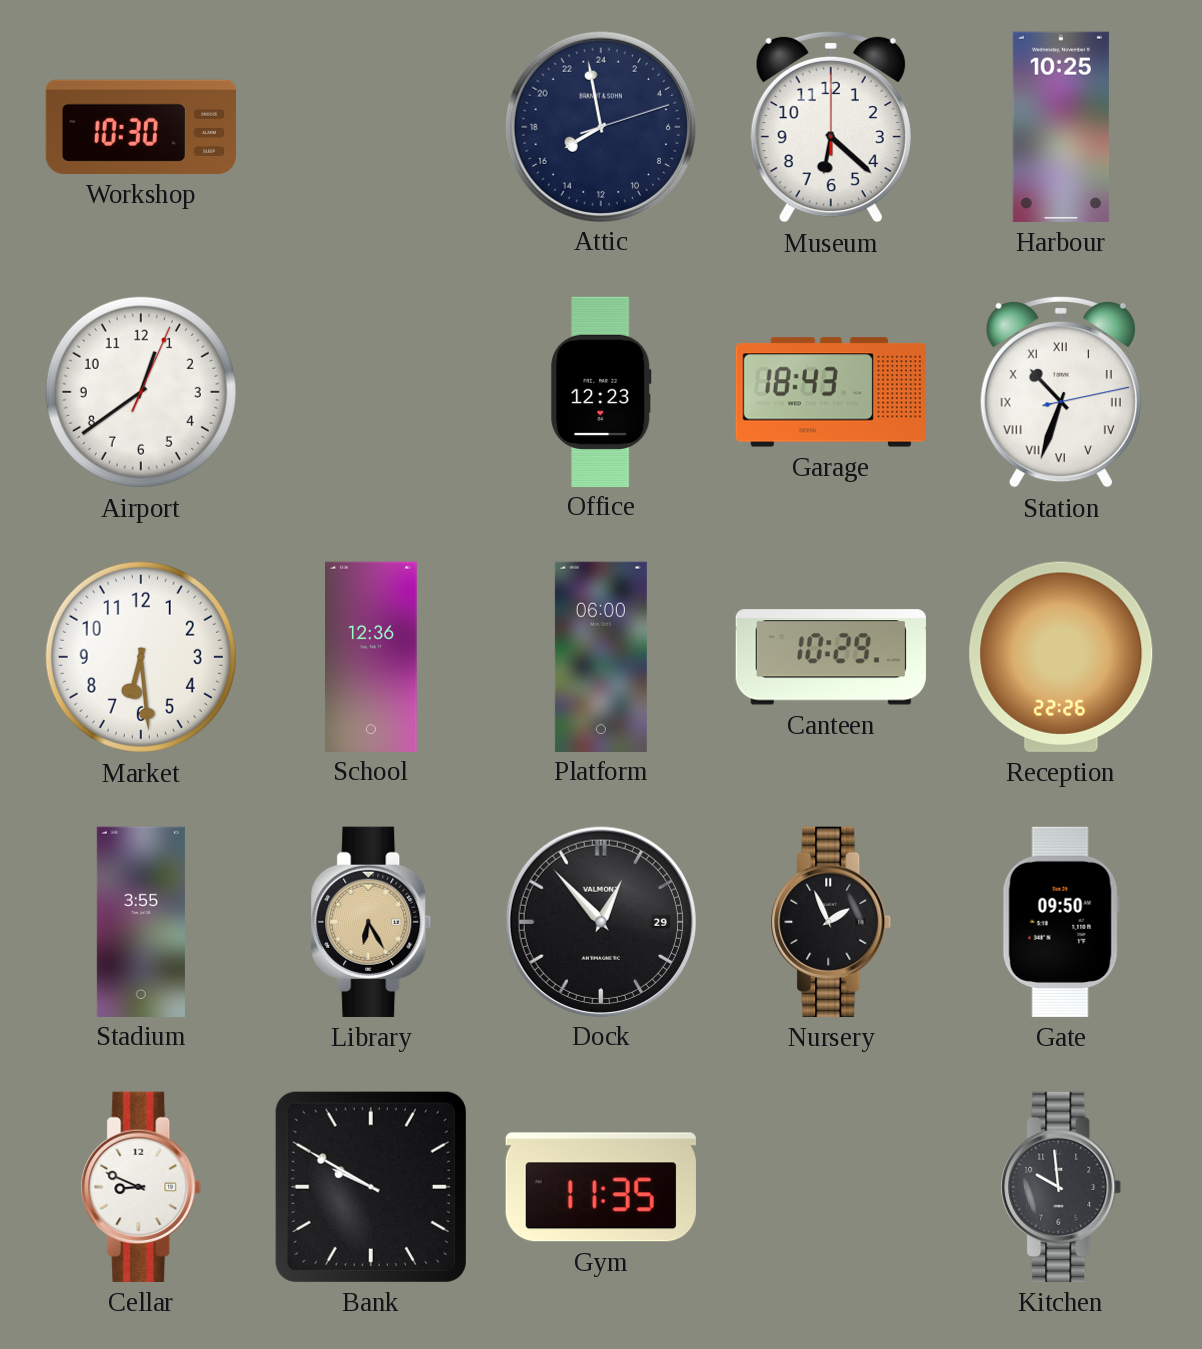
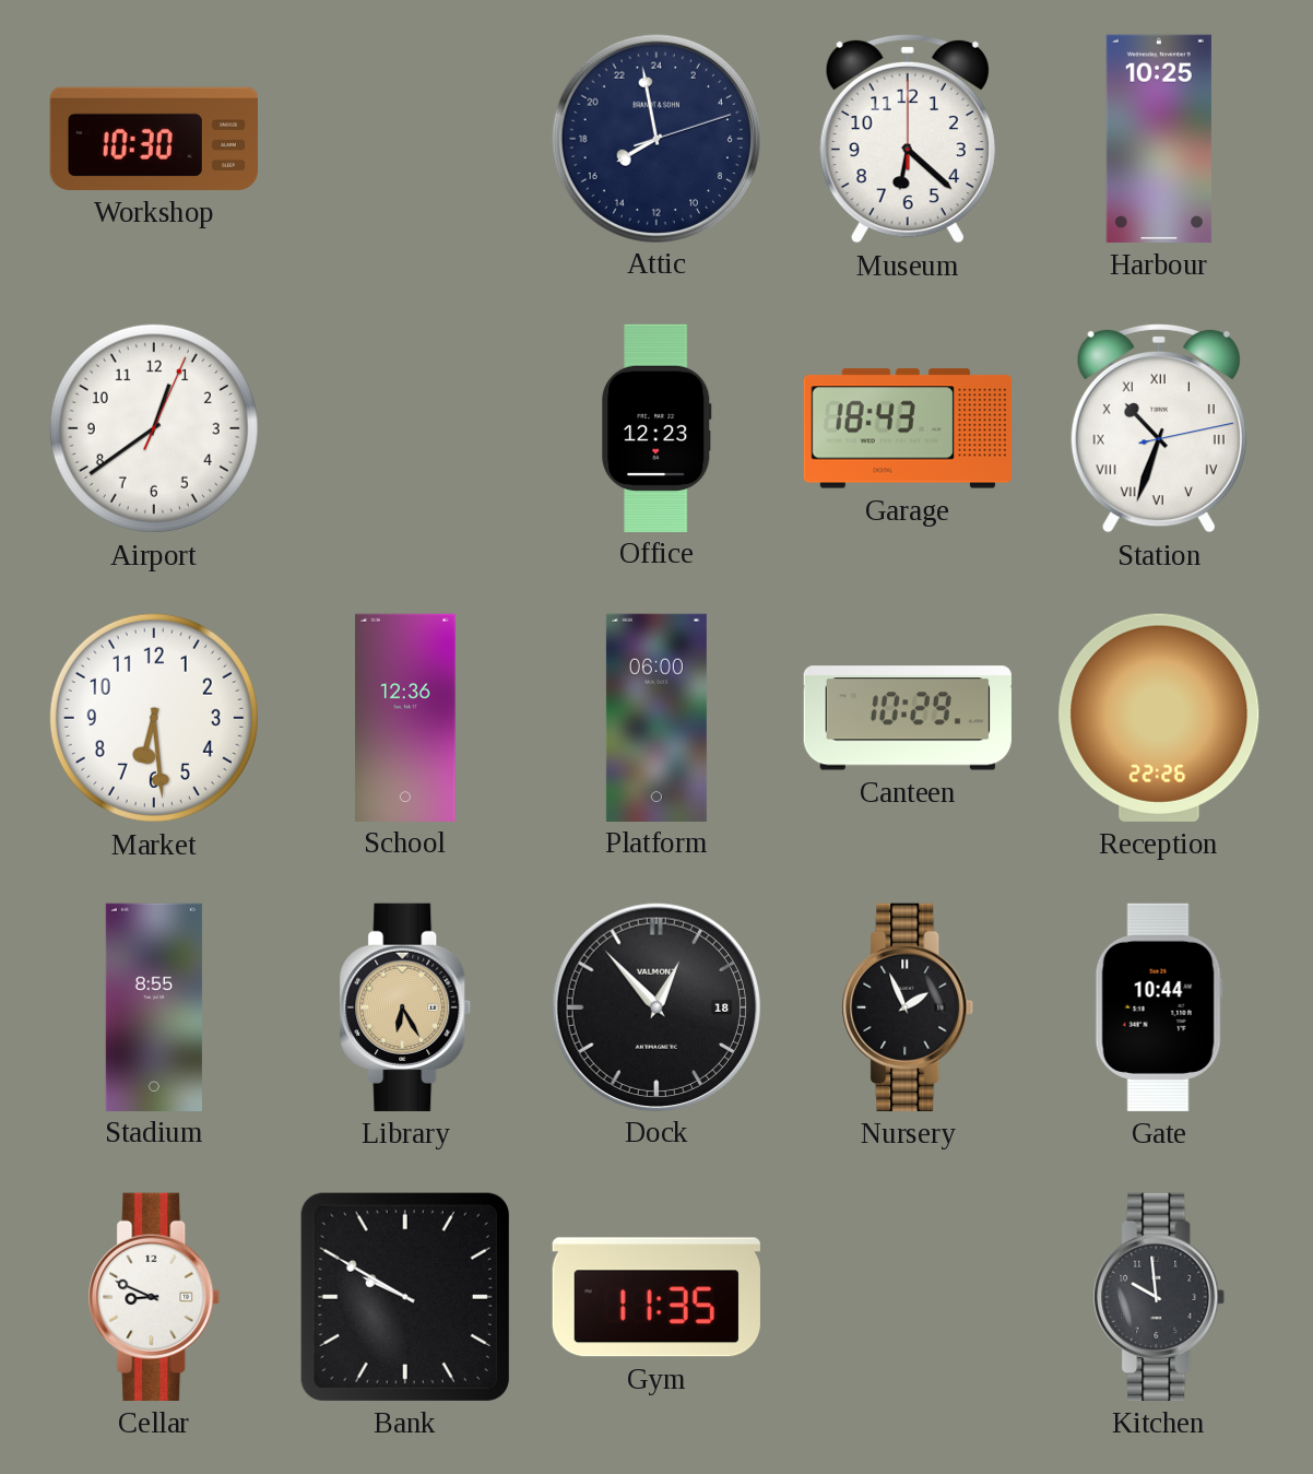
Stadium: 3:55 -> 8:55
Dock date: 29 -> 18
Gate: 09:50 -> 10:44
